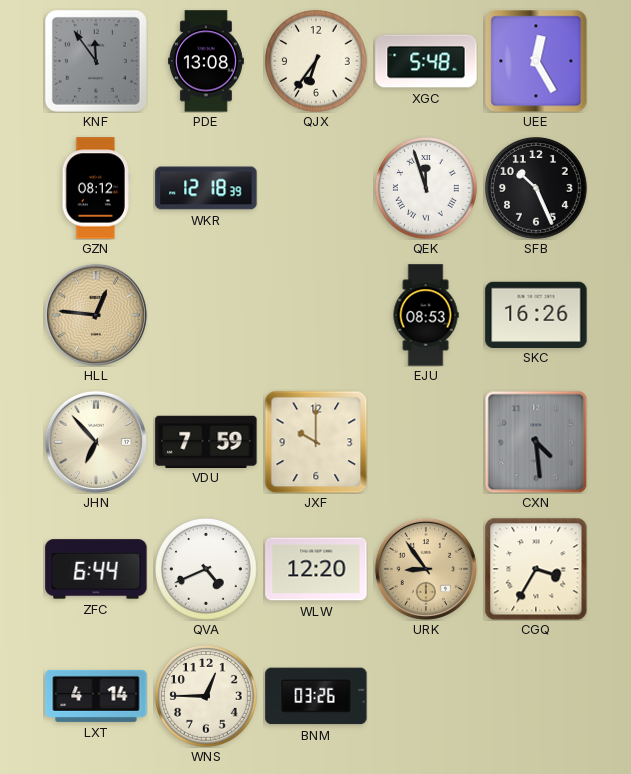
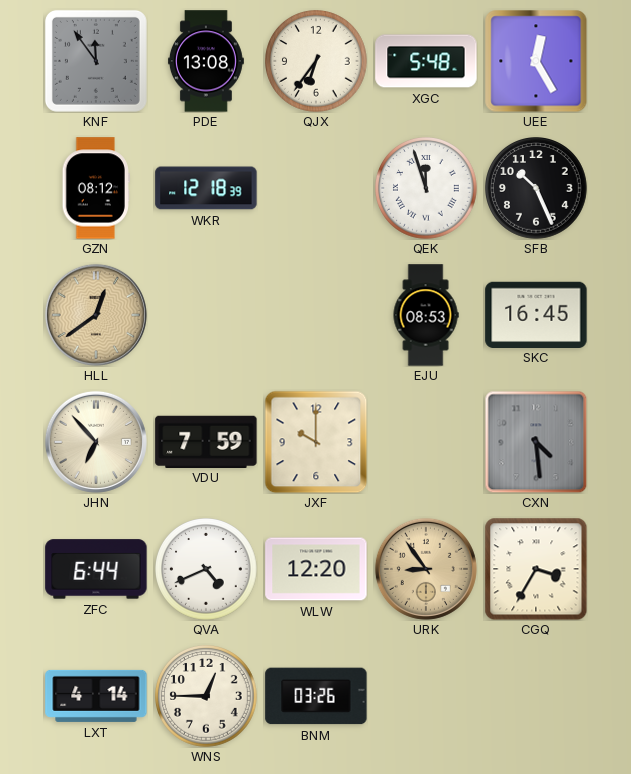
HLL: 12:46 -> 12:39
SKC: 16:26 -> 16:45
